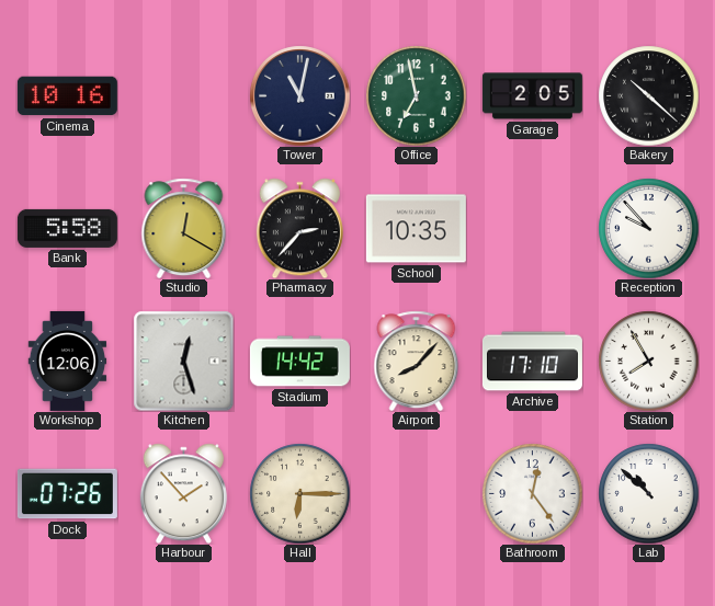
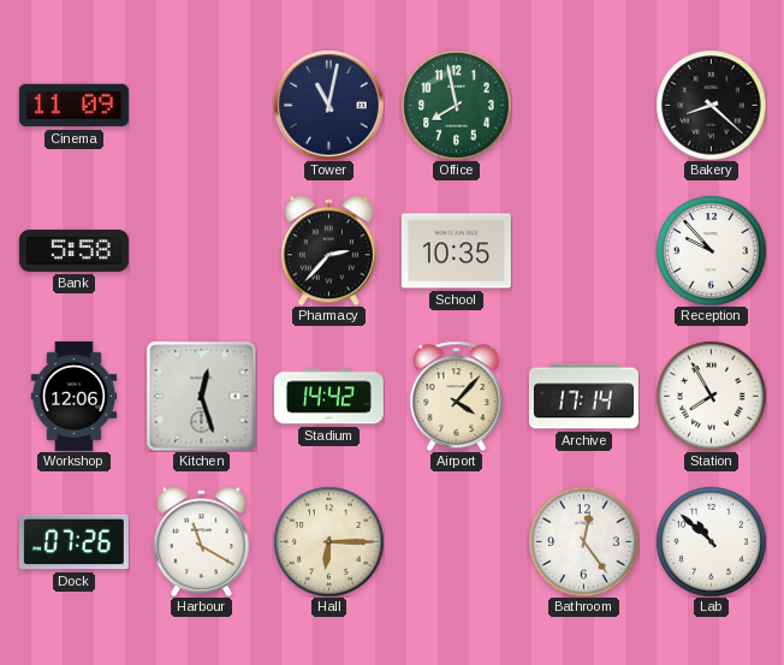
Cinema: 10:16 -> 11:09
Office: 6:58 -> 7:58
Garage: 2:05 -> none
Bakery: 10:22 -> 8:22
Studio: 12:20 -> none
Airport: 8:07 -> 4:07
Archive: 17:10 -> 17:14
Harbour: 1:53 -> 11:20
